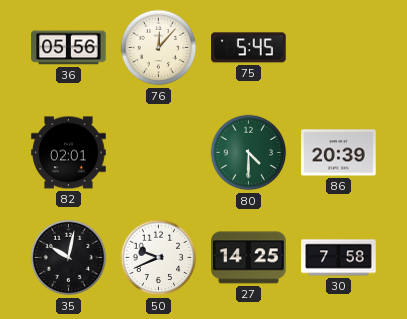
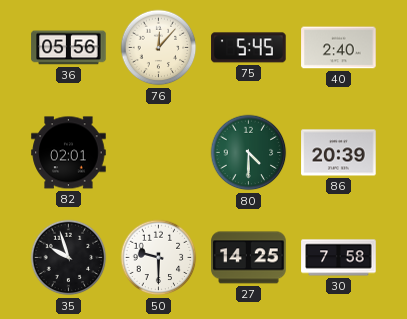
40: none -> 2:40
35: 10:02 -> 9:57
50: 9:41 -> 9:30
